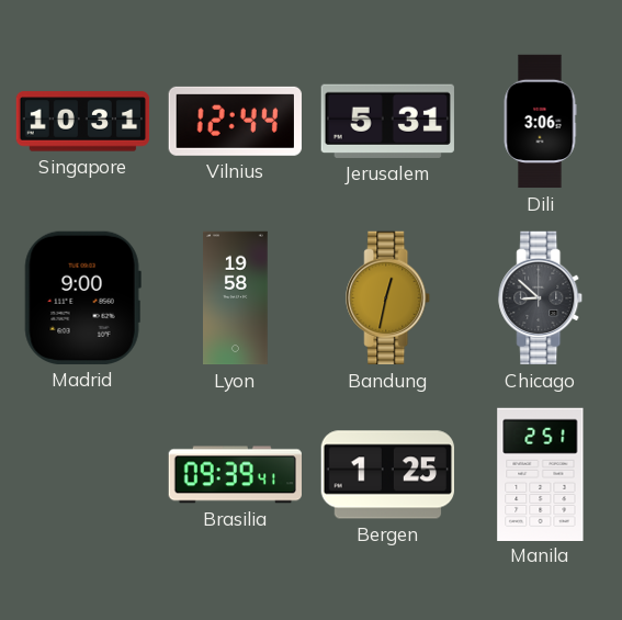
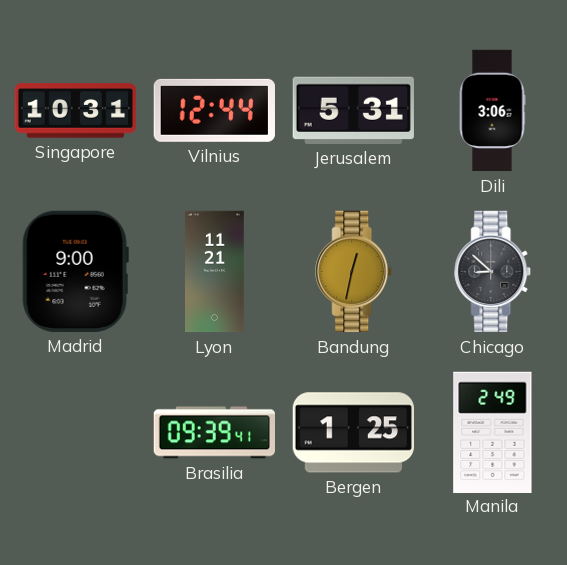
Lyon: 19:58 -> 11:21
Manila: 2:51 -> 2:49
